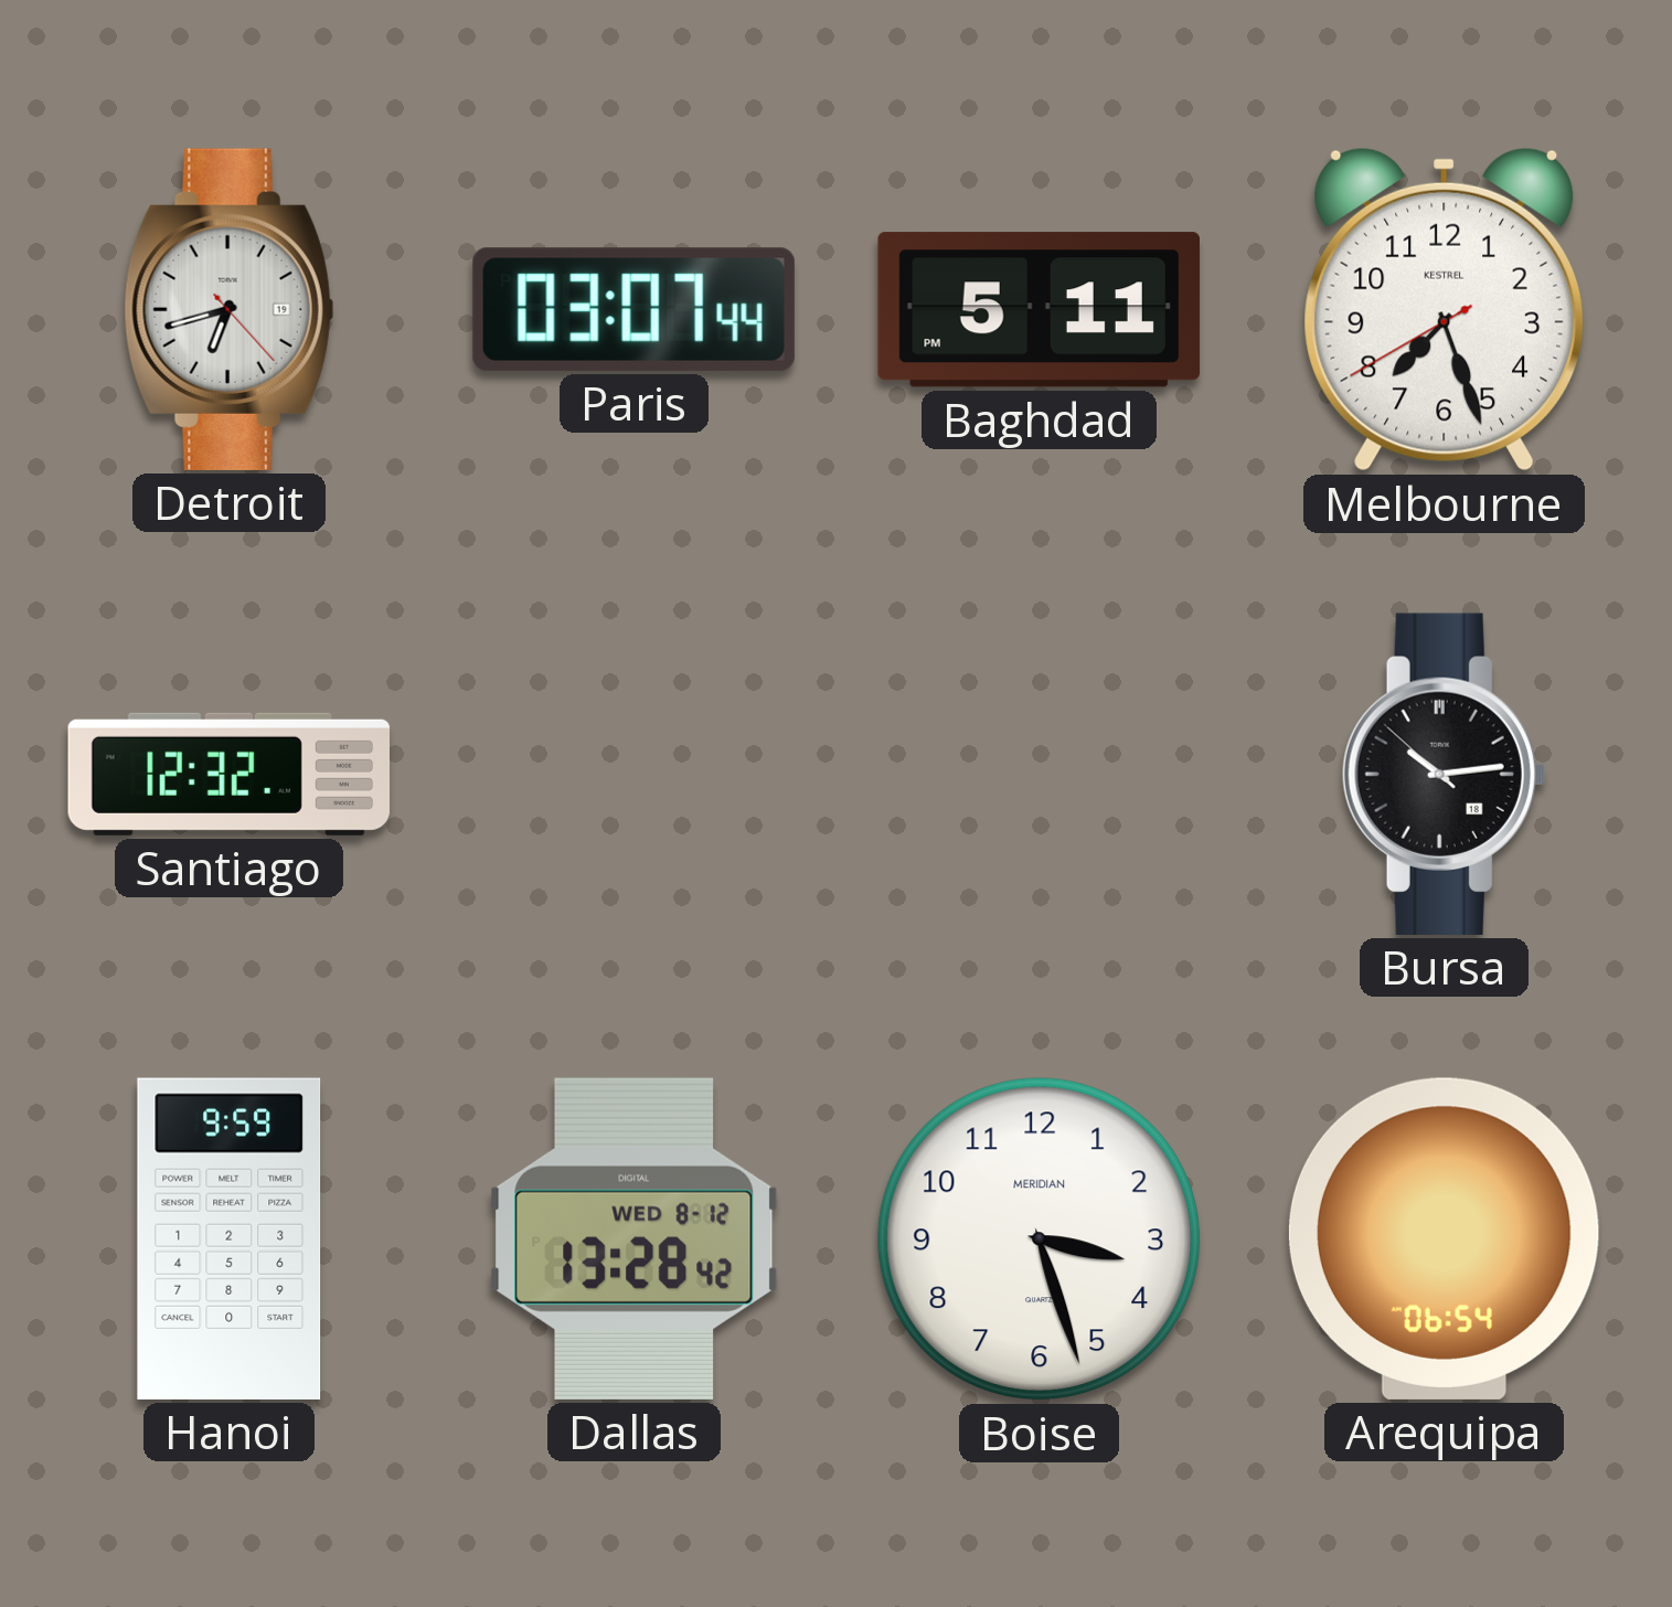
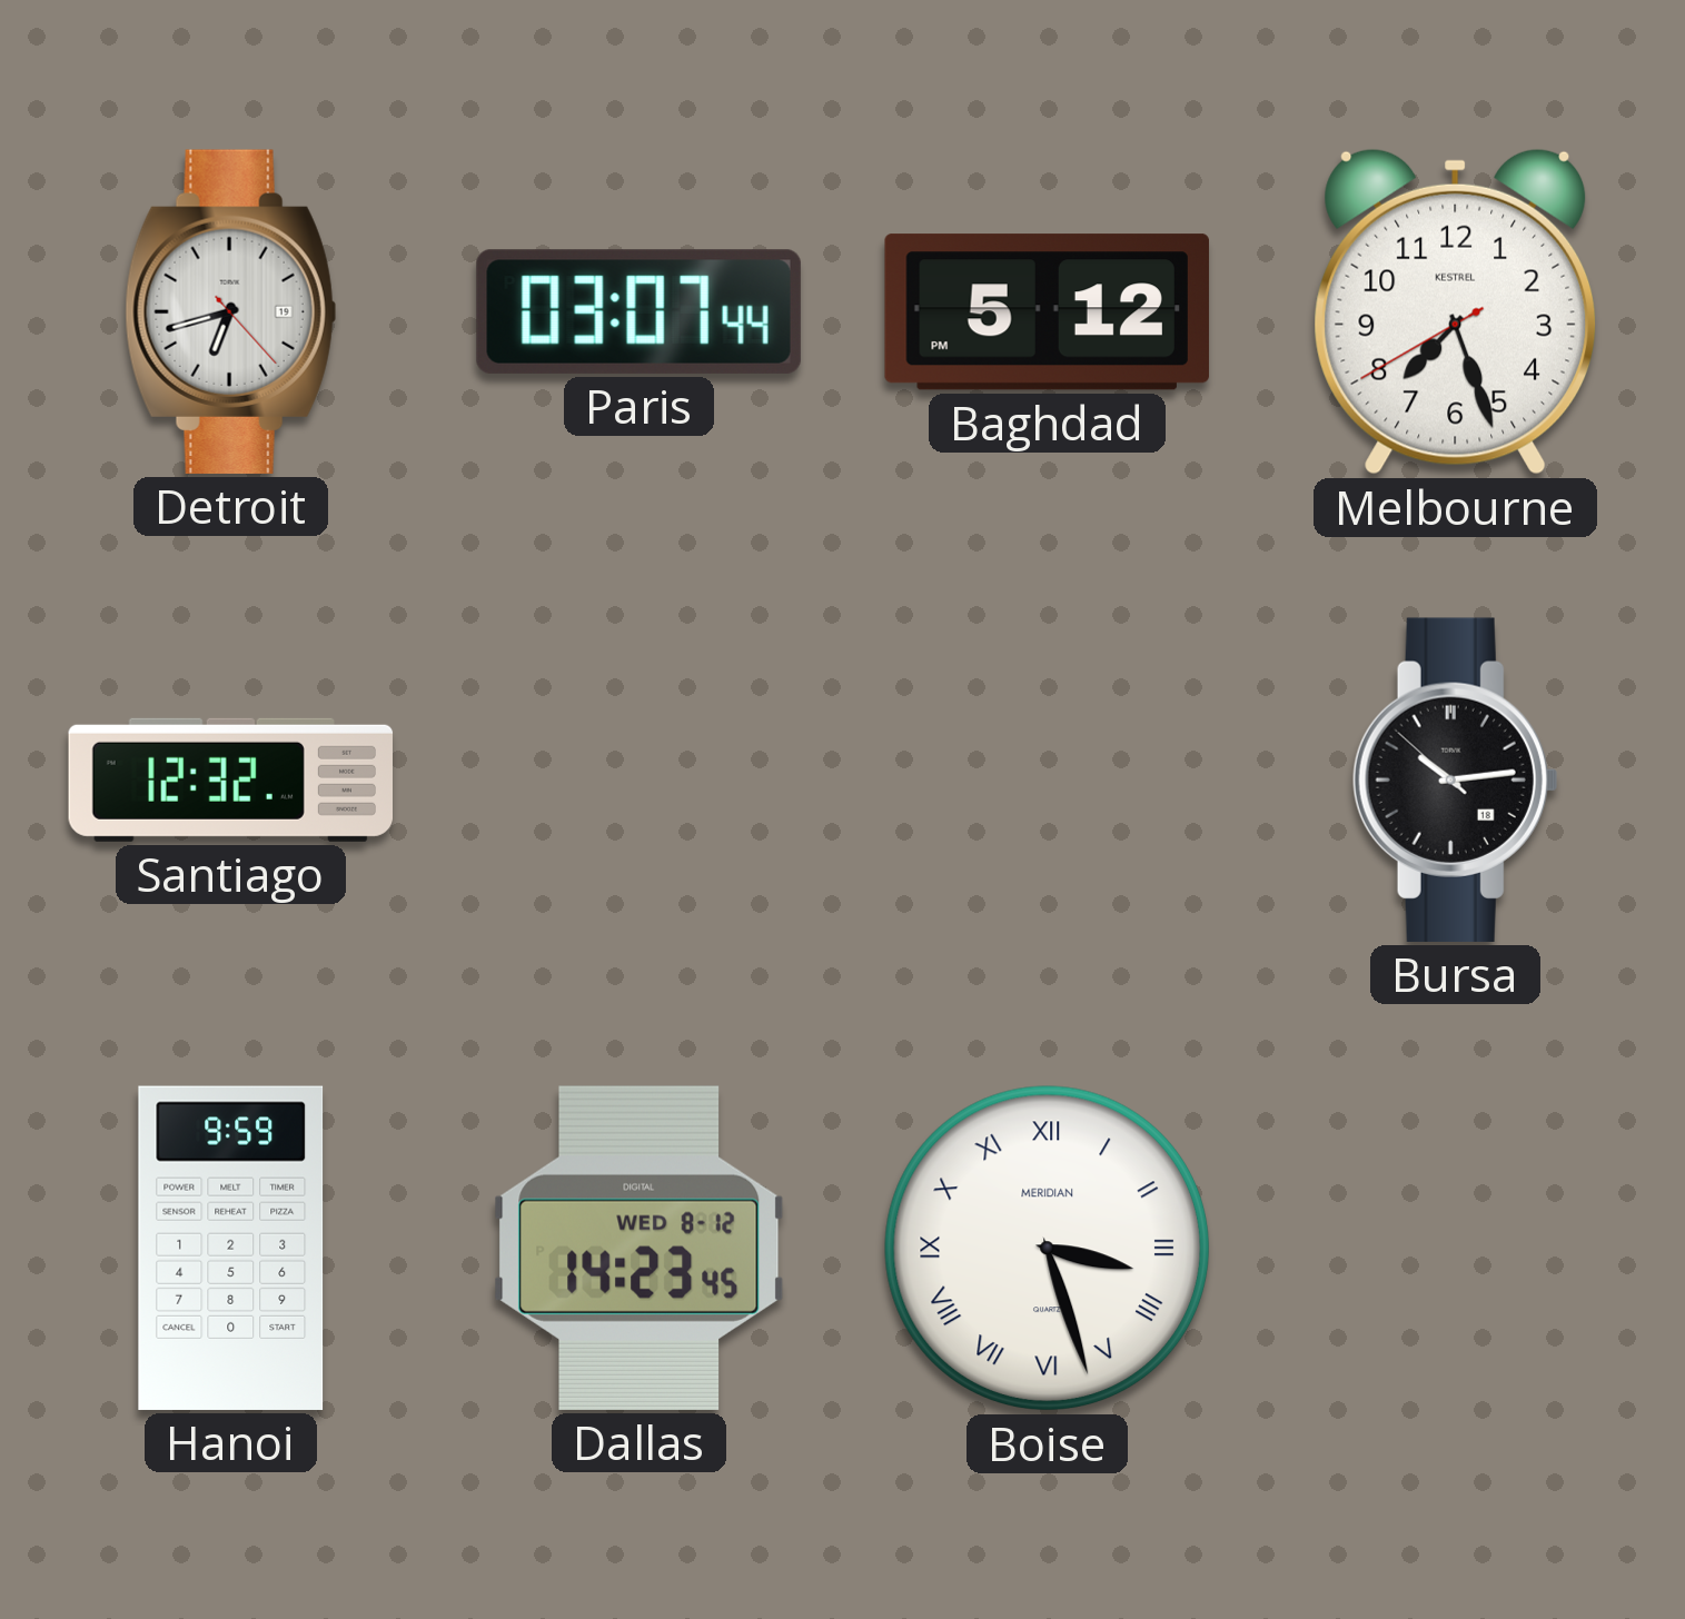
Baghdad: 5:11 -> 5:12
Dallas: 13:28 -> 14:23
Boise numerals: Arabic -> Roman
Arequipa: 06:54 -> none
